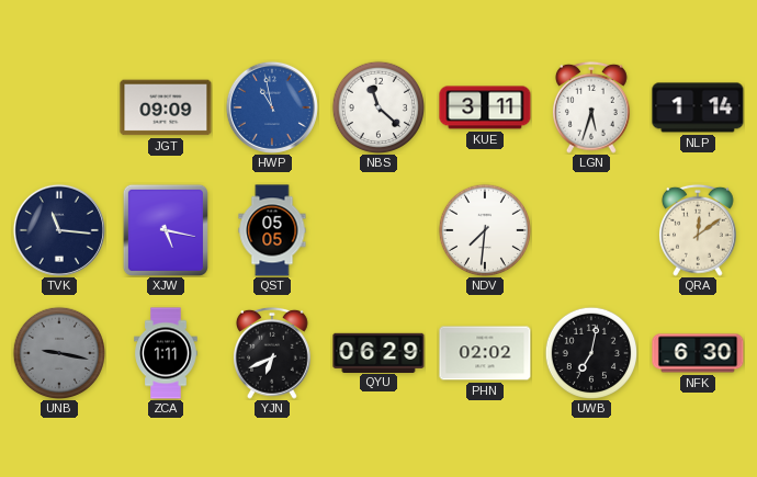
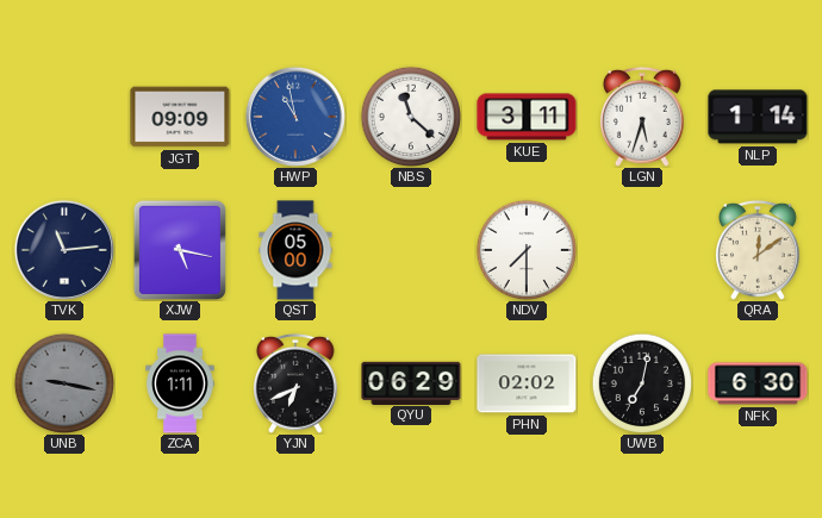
TVK: 11:16 -> 11:14
QST: 05:05 -> 05:00
NDV: 7:31 -> 7:30
